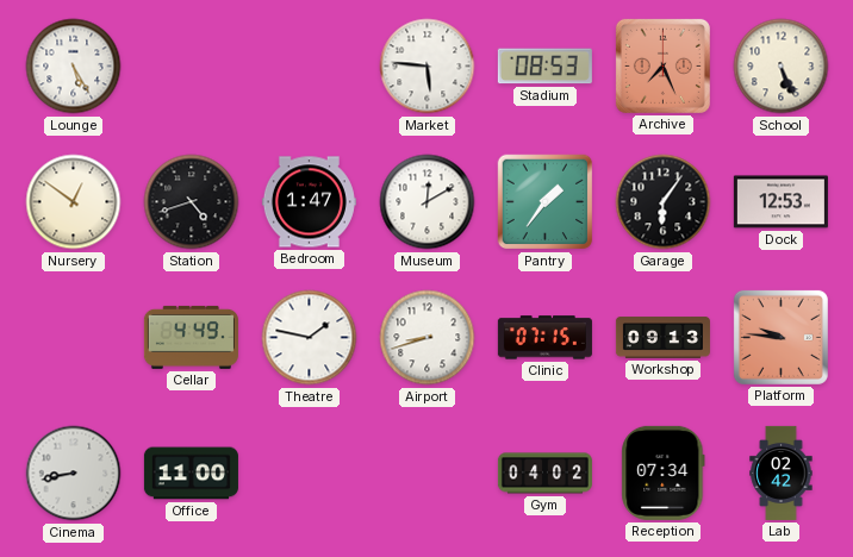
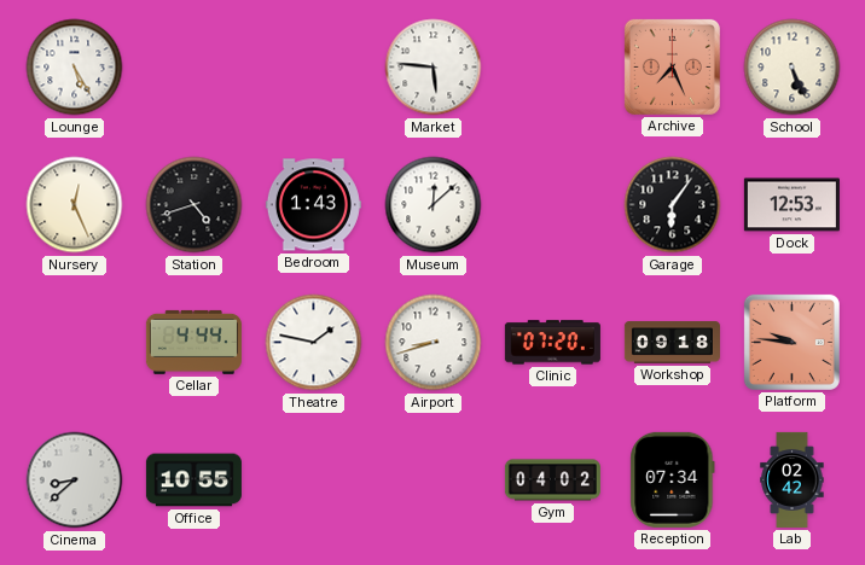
Stadium: 08:53 -> none
Nursery: 12:51 -> 12:26
Bedroom: 1:47 -> 1:43
Museum: 12:10 -> 12:08
Pantry: 1:36 -> none
Cellar: 4:49 -> 4:44
Clinic: 07:15 -> 07:20
Workshop: 09:13 -> 09:18
Cinema: 8:43 -> 8:38
Office: 11:00 -> 10:55
